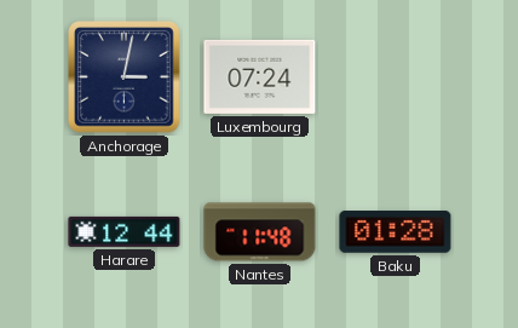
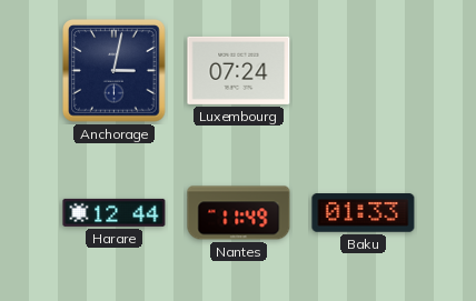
Nantes: 11:48 -> 11:49
Baku: 01:28 -> 01:33
